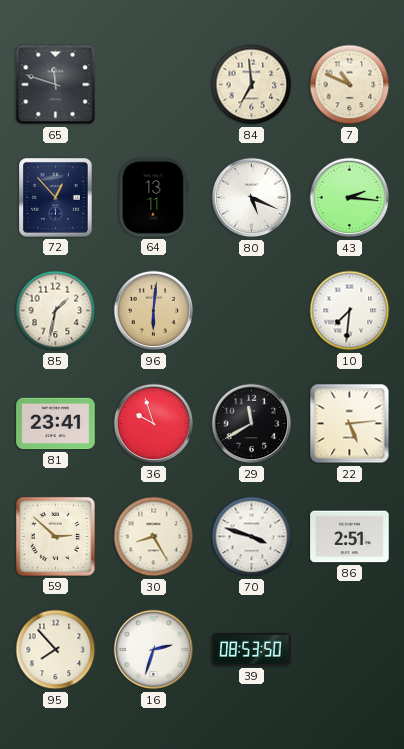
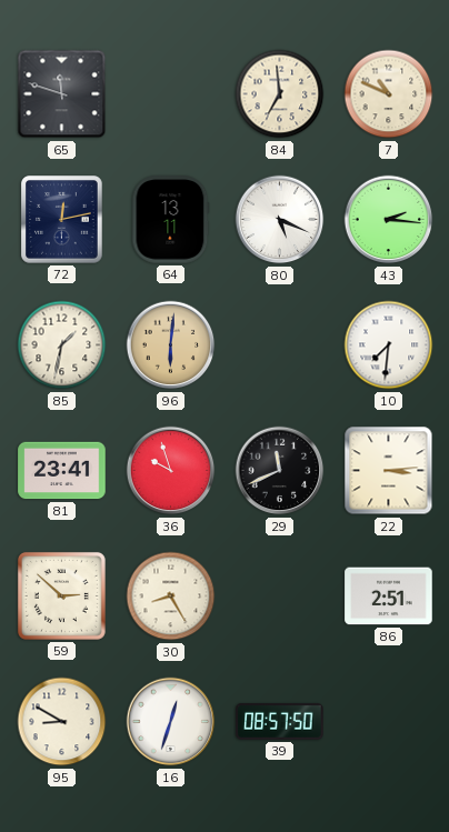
72: 12:53 -> 12:13
29: 11:40 -> 11:41
22: 5:14 -> 3:14
70: 3:48 -> none
95: 7:53 -> 8:50
16: 2:33 -> 12:33
39: 08:53 -> 08:57
